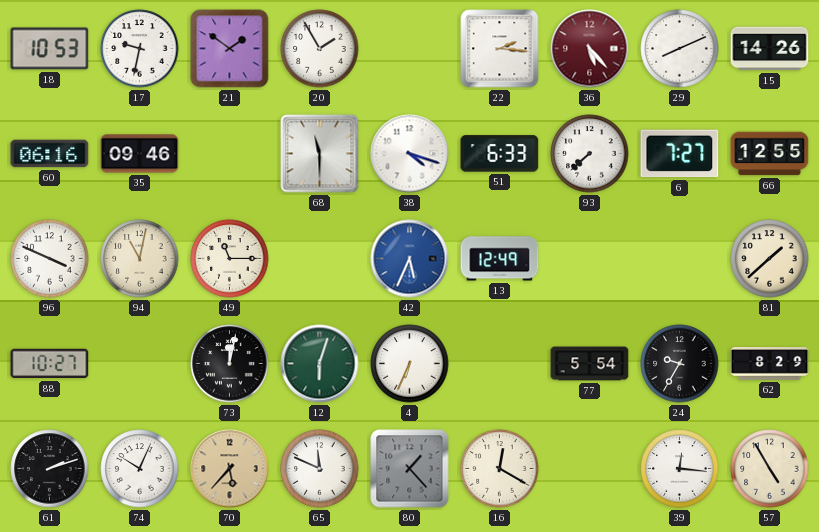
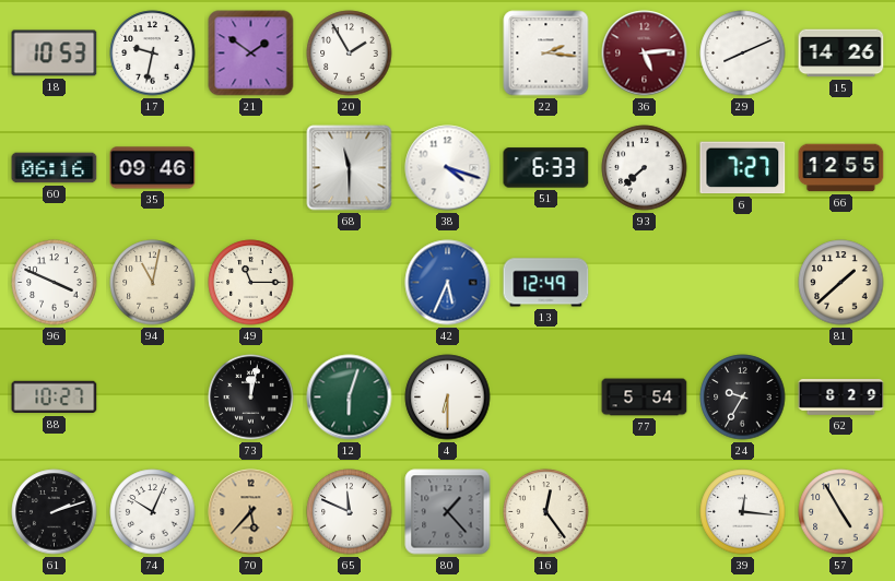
36: 5:23 -> 5:14
4: 6:34 -> 6:30
16: 12:20 -> 12:24
